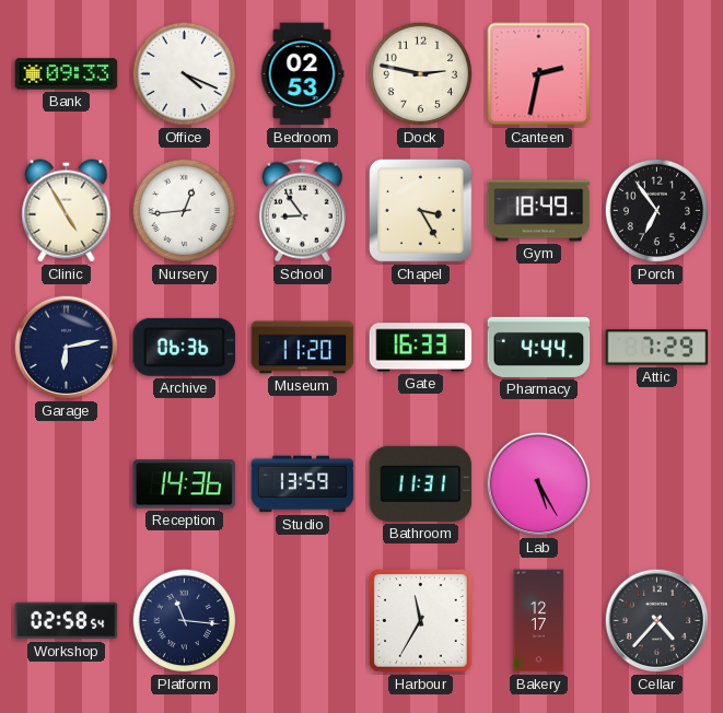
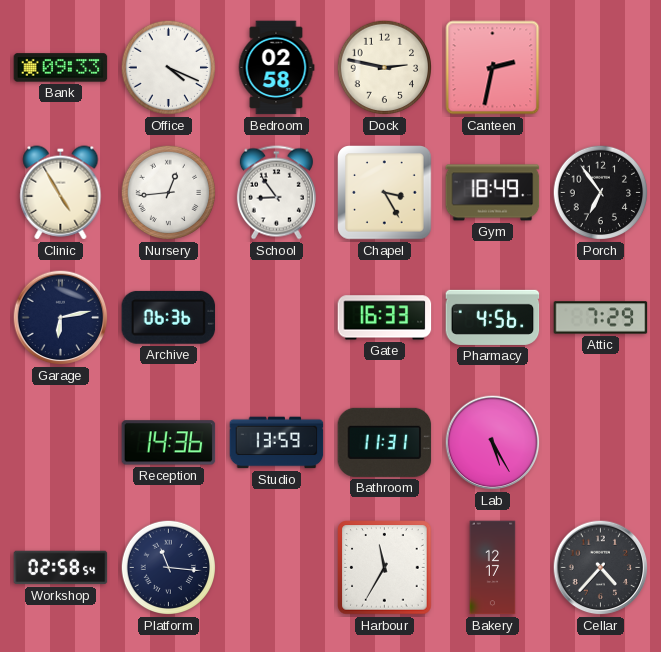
Bedroom: 02:53 -> 02:58
Museum: 11:20 -> none
Pharmacy: 4:44 -> 4:56
